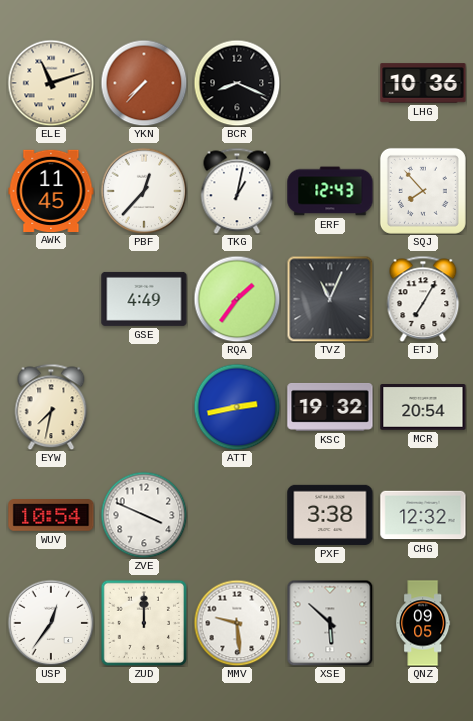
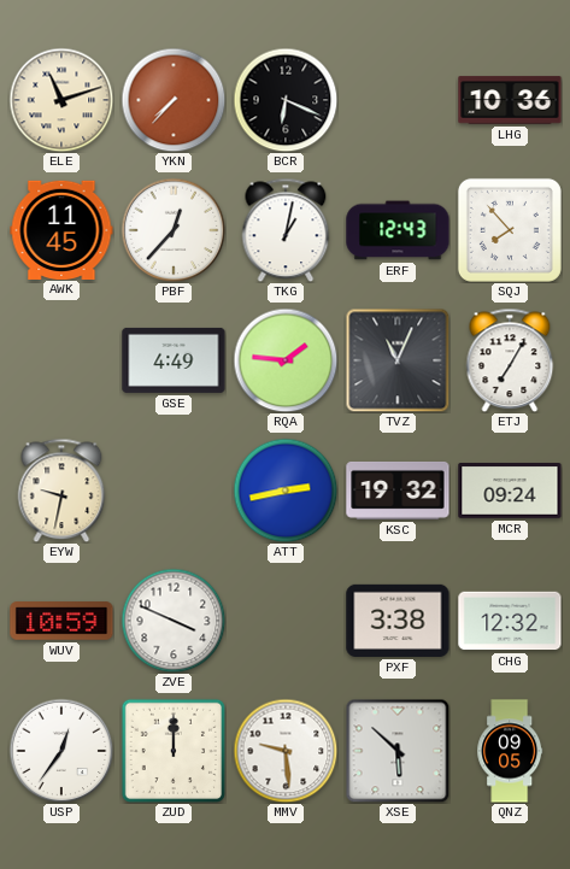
BCR: 8:19 -> 6:19
RQA: 1:36 -> 1:46
EYW: 7:32 -> 9:32
MCR: 20:54 -> 09:24
WUV: 10:54 -> 10:59
